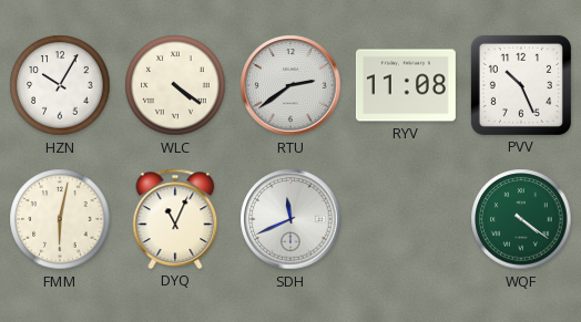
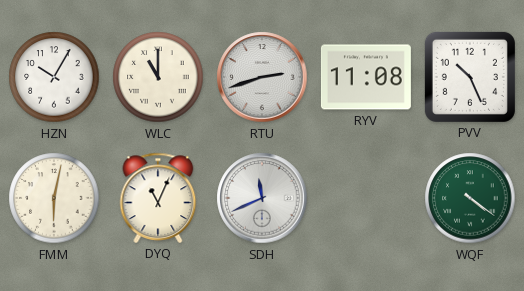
WLC: 4:21 -> 11:00
RTU: 2:39 -> 2:42
